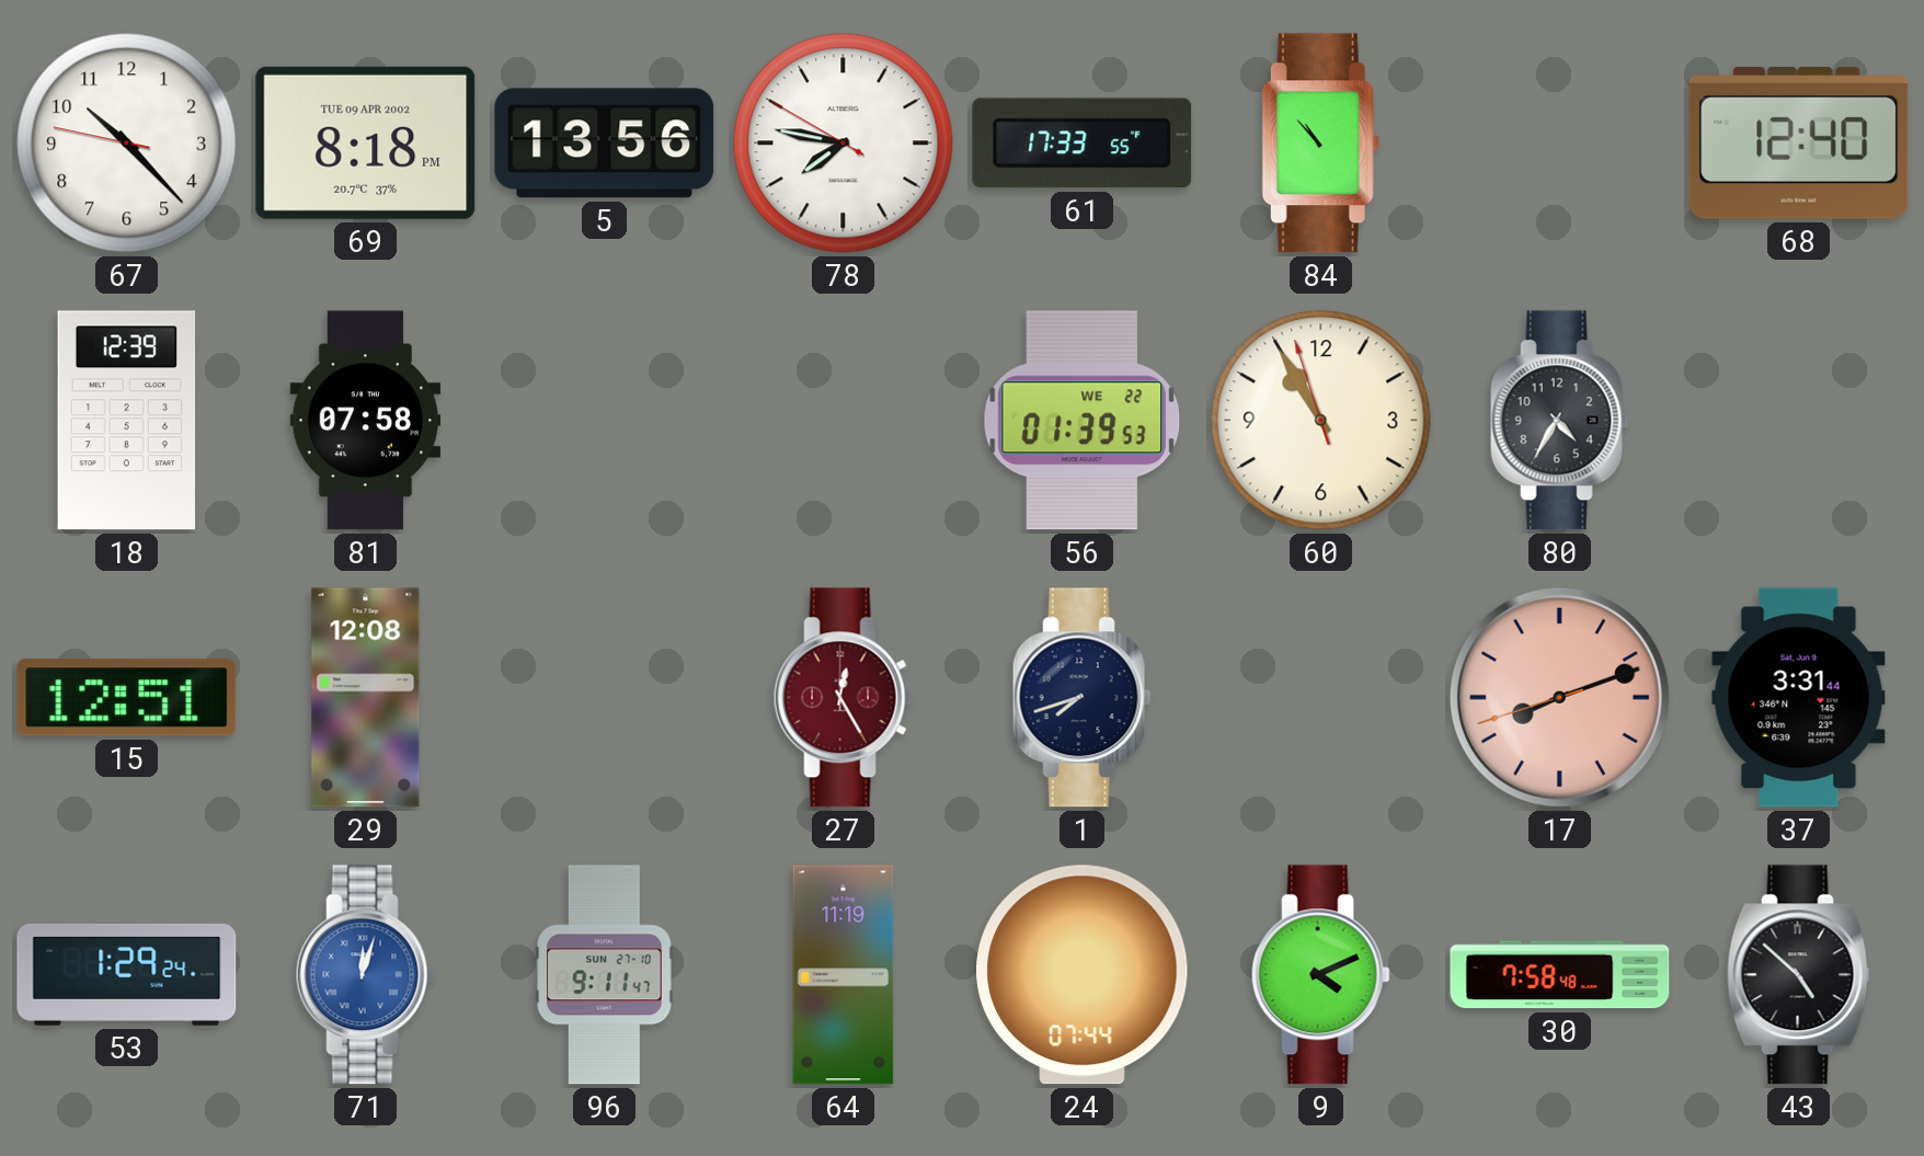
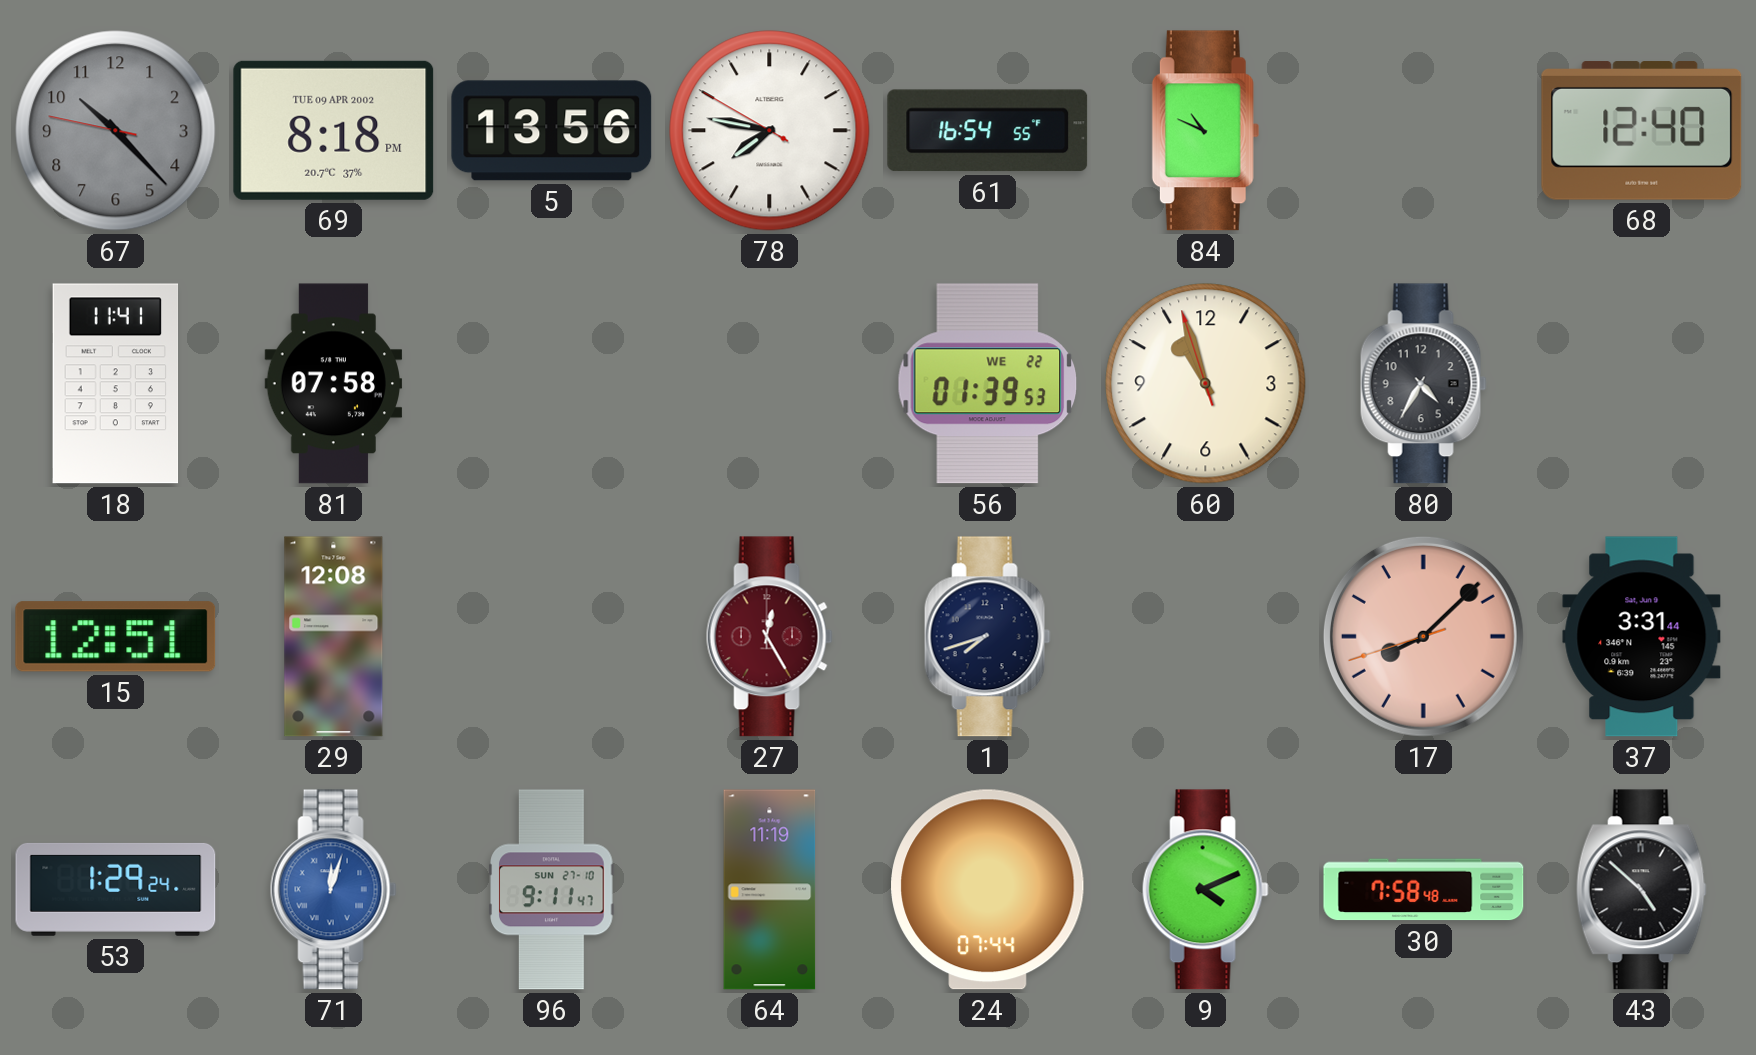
67 dial: white -> grey
61: 17:33 -> 16:54
84: 10:53 -> 10:49
18: 12:39 -> 11:41
60: 10:54 -> 10:56
17: 8:11 -> 8:07
